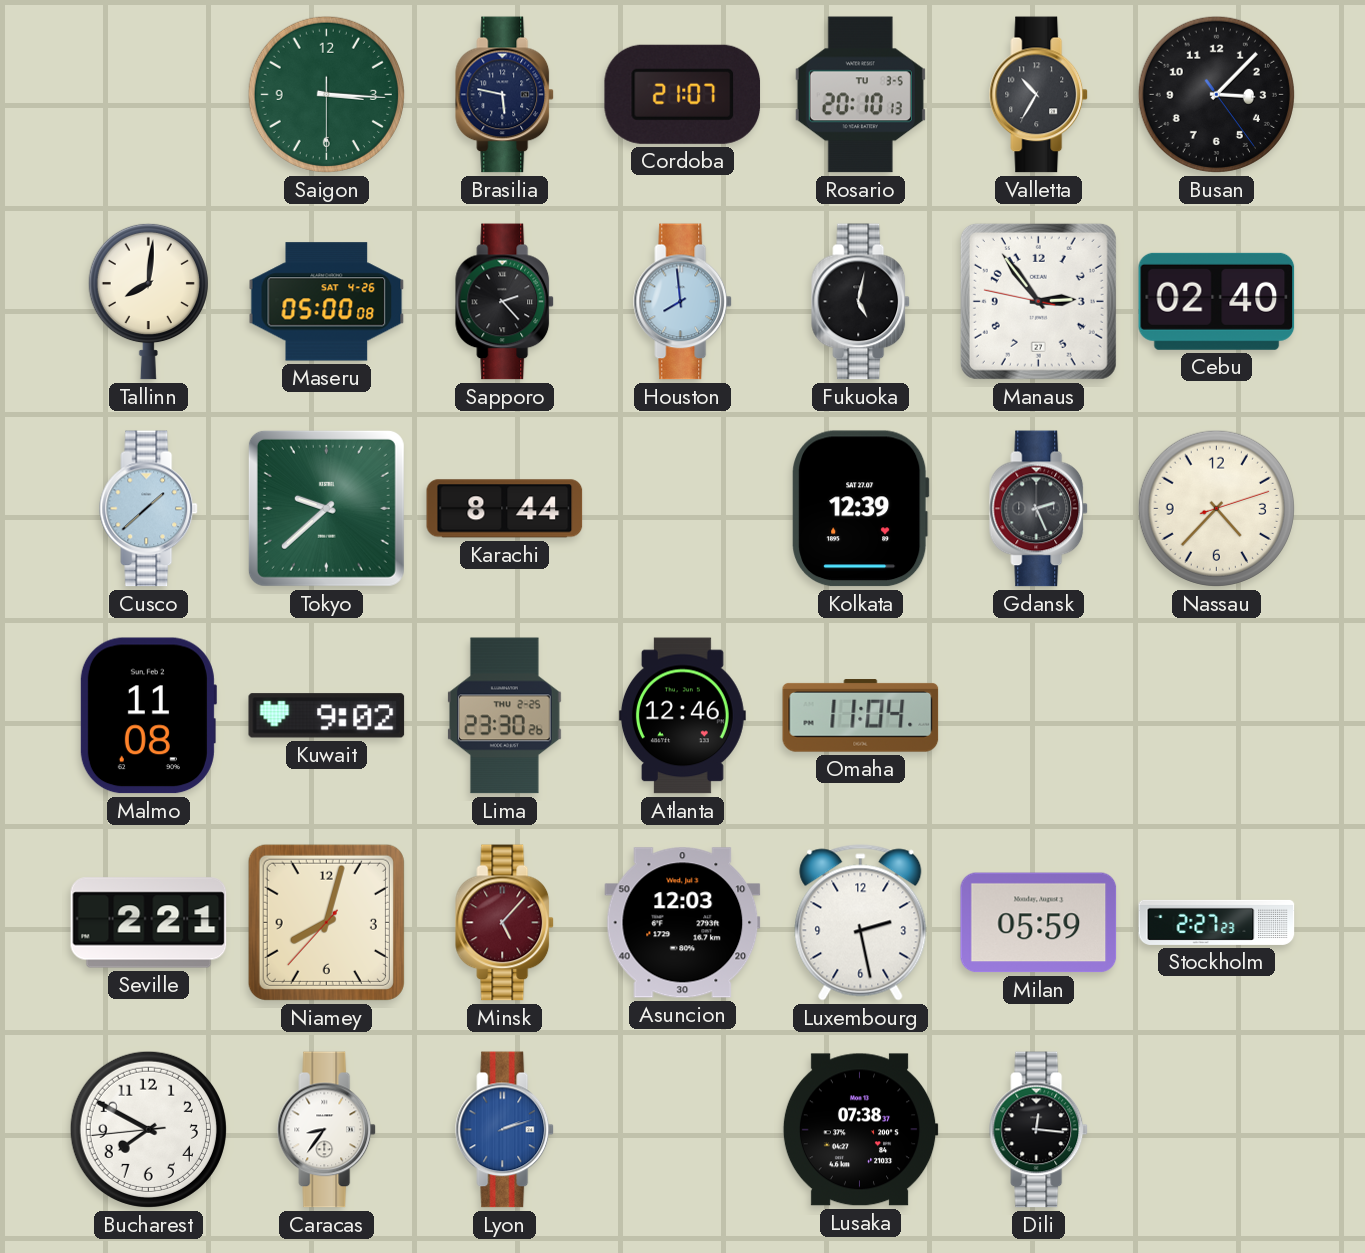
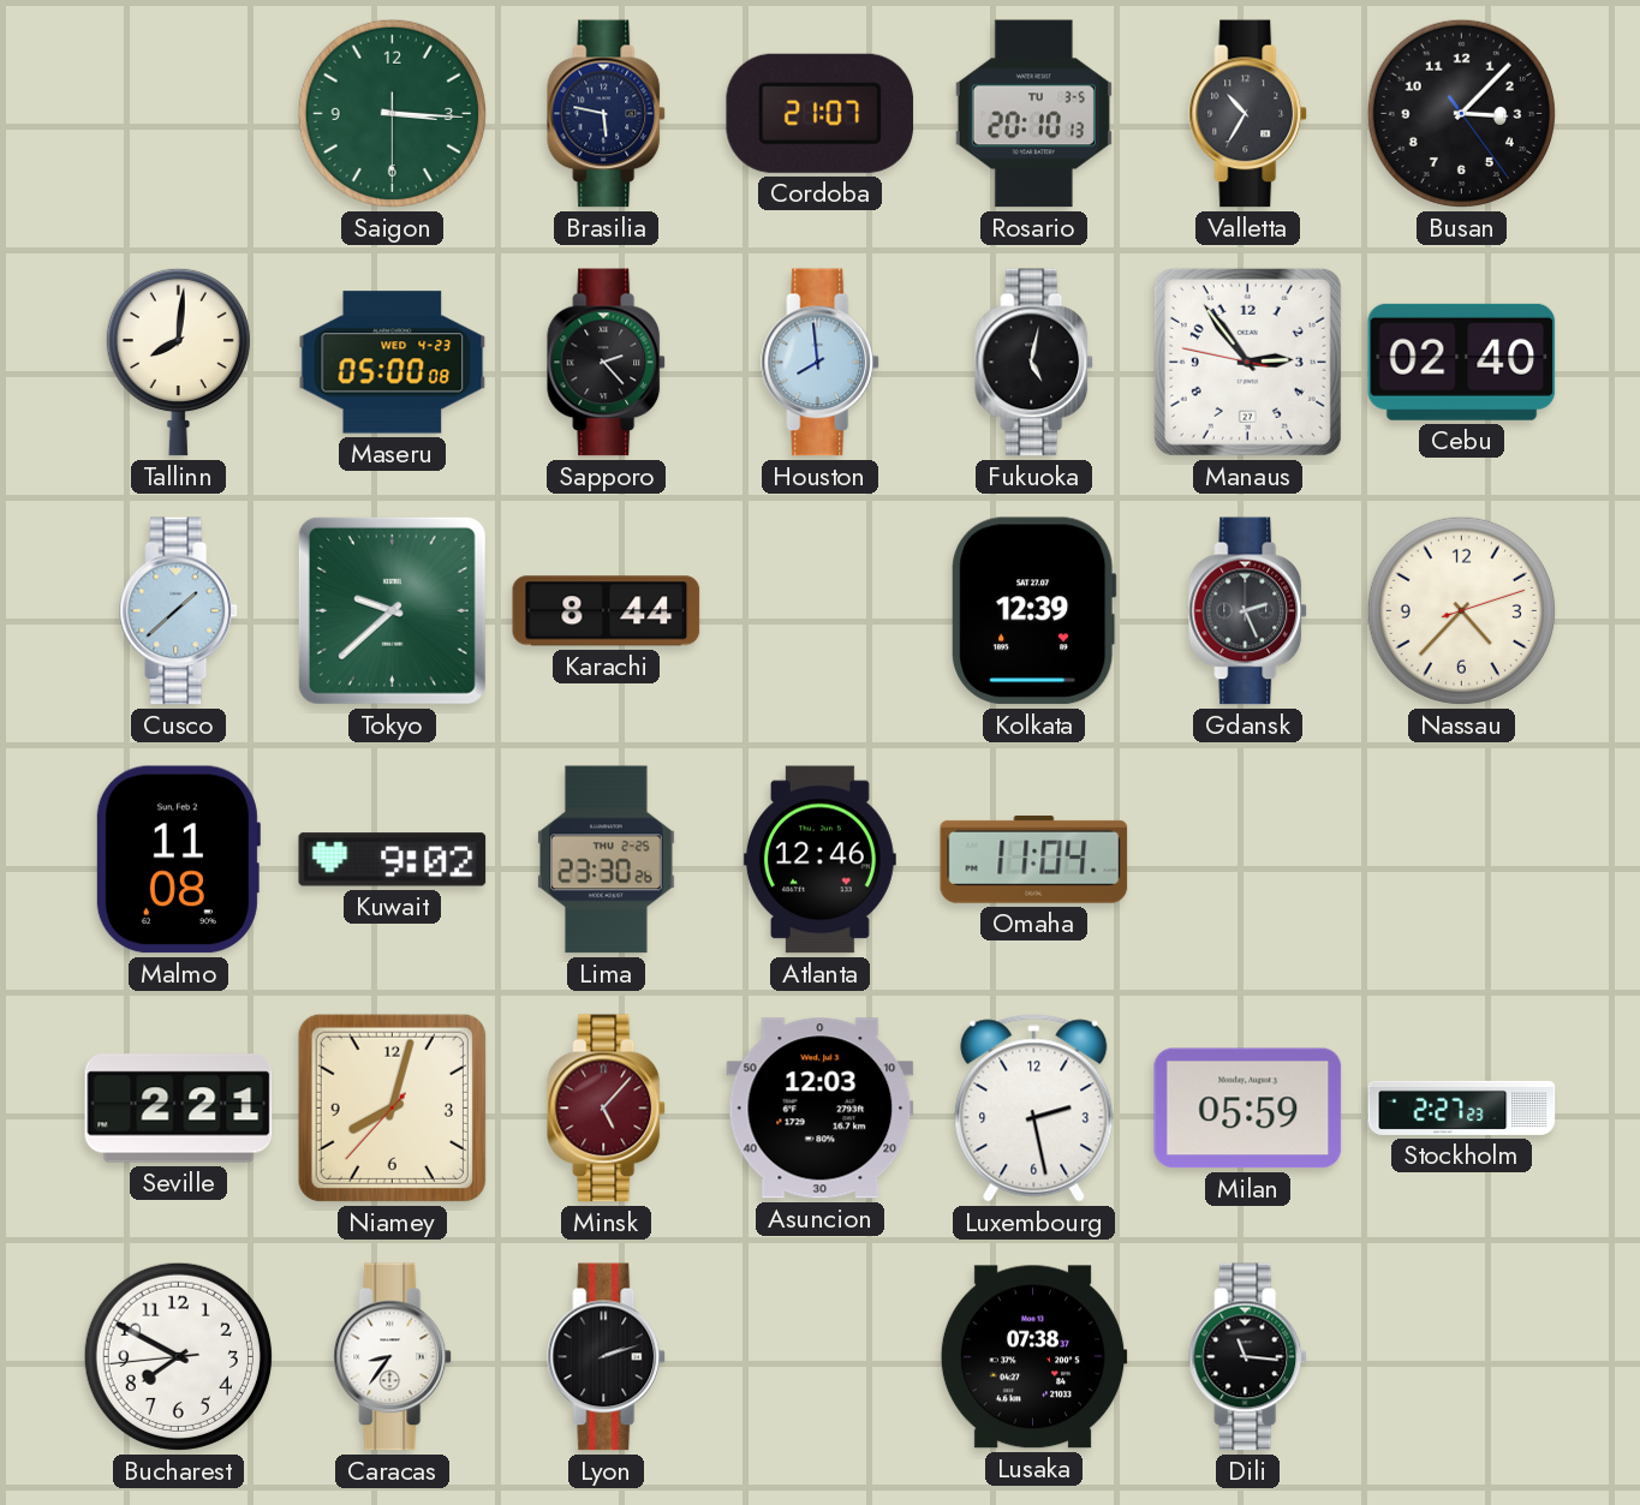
Maseru date: SAT 4-26 -> WED 4-23
Lyon dial: blue -> black
Dili: 12:16 -> 11:16
